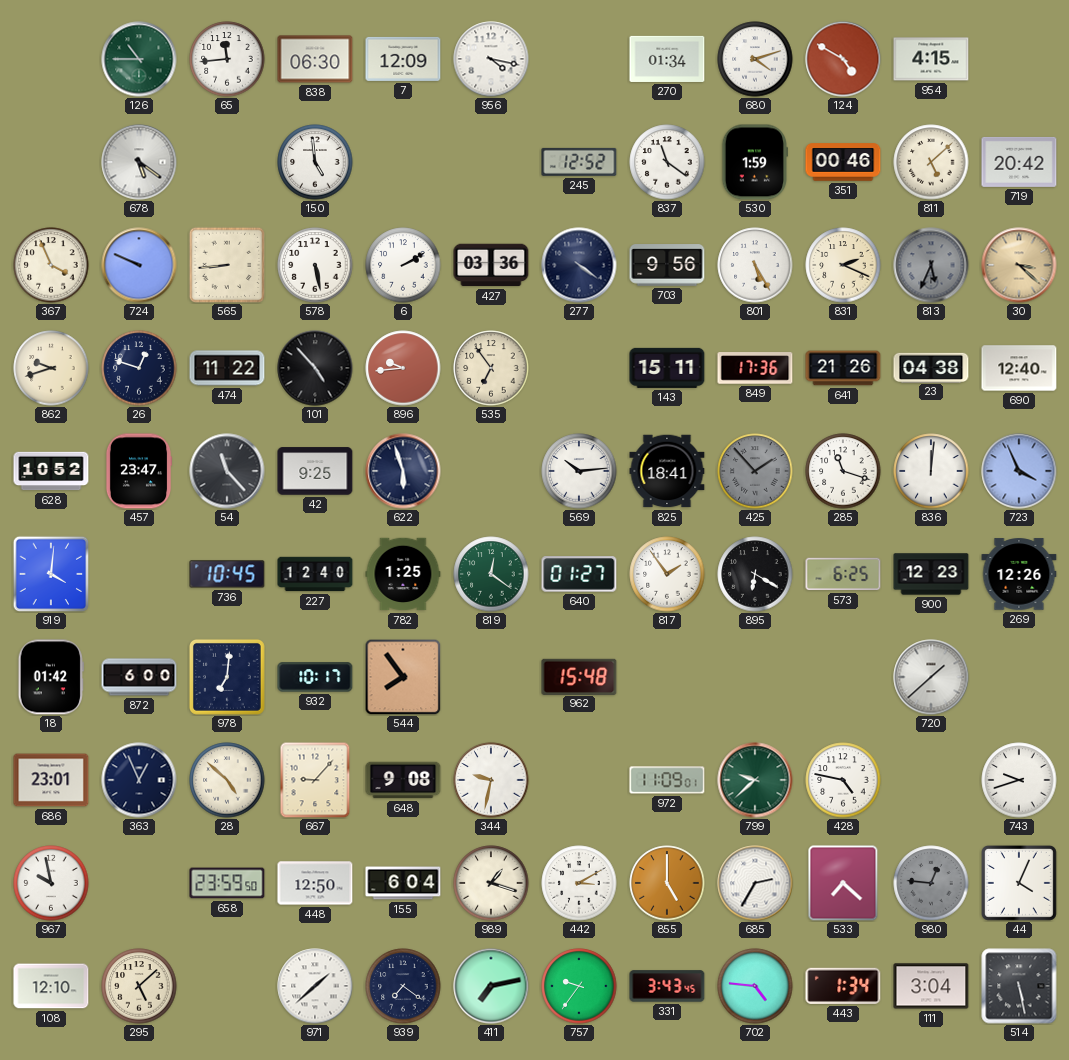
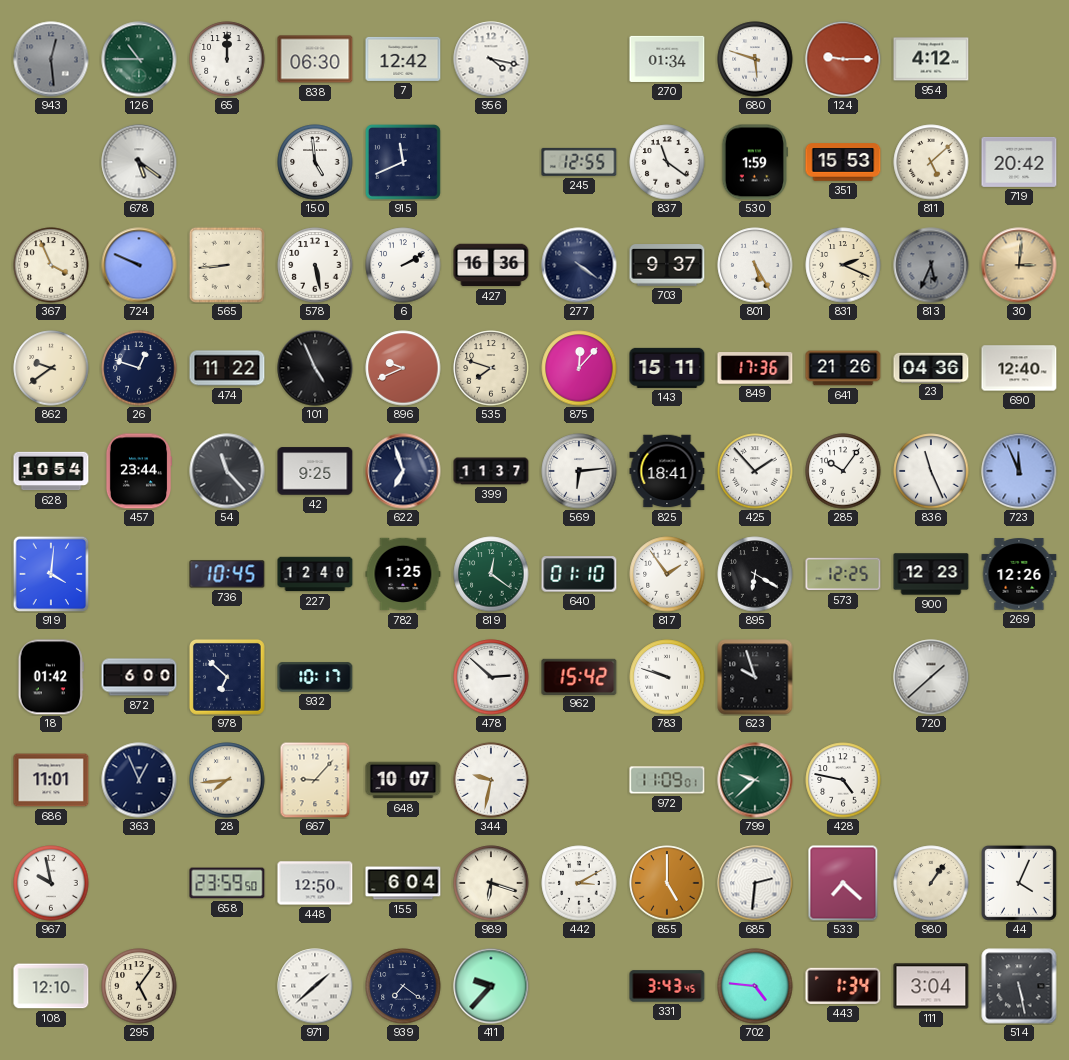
943: none -> 12:29
65: 11:44 -> 12:00
7: 12:09 -> 12:42
680: 4:12 -> 5:48
124: 4:50 -> 9:15
954: 4:15 -> 4:12
915: none -> 11:41
245: 12:52 -> 12:55
351: 00:46 -> 15:53
427: 03:36 -> 16:36
703: 9:56 -> 9:37
30: 3:22 -> 3:01
862: 9:42 -> 9:39
101: 4:53 -> 4:56
896: 9:44 -> 9:41
535: 6:54 -> 7:48
875: none -> 12:07
23: 04:38 -> 04:36
628: 10:52 -> 10:54
457: 23:47 -> 23:44
622: 5:57 -> 6:57
399: none -> 11:37
569: 10:14 -> 6:14
425 dial: grey -> white
285: 11:18 -> 10:06
836: 12:01 -> 11:26
723: 3:56 -> 11:56
640: 01:27 -> 01:10
573: 6:25 -> 12:25
978: 7:01 -> 6:52
544: 7:54 -> none
478: none -> 2:52
962: 15:48 -> 15:42
783: none -> 9:48
623: none -> 9:57
686: 23:01 -> 11:01
28: 4:52 -> 7:44
648: 9:08 -> 10:07
743: 9:42 -> none
989: 1:18 -> 6:18
685: 2:35 -> 2:31
980: 12:46 -> 1:06
980 dial: grey -> cream
295: 5:08 -> 5:06
411: 7:13 -> 9:37
757: 9:36 -> none
